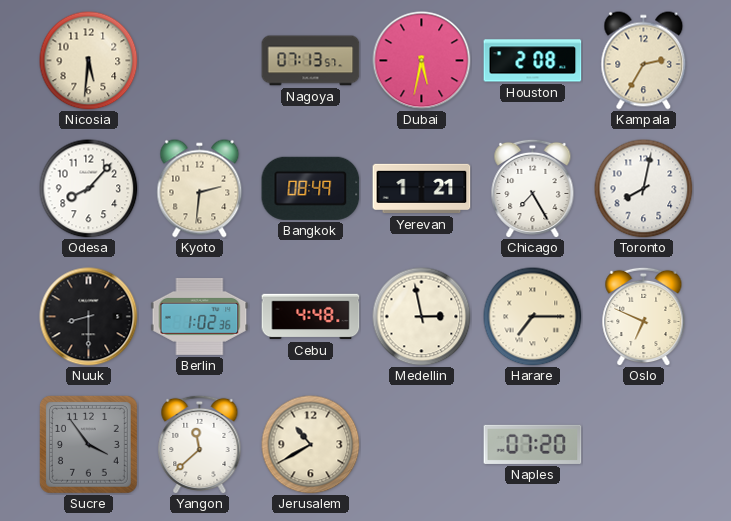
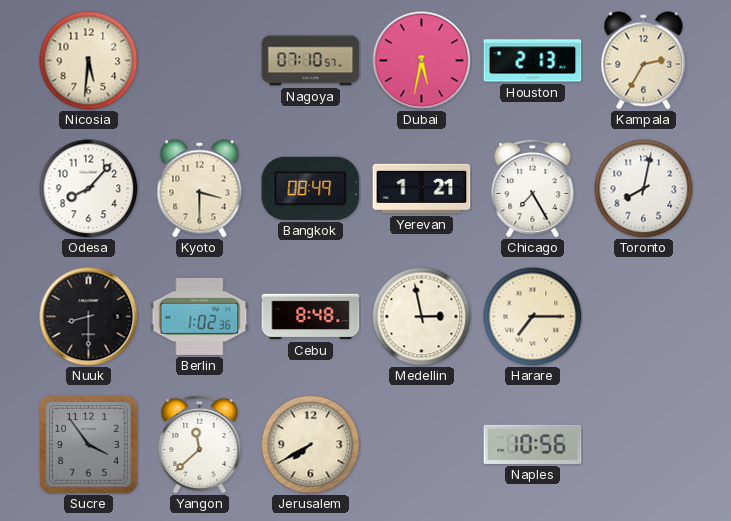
Nagoya: 07:13 -> 07:10
Houston: 2:08 -> 2:13
Kyoto: 2:31 -> 3:30
Cebu: 4:48 -> 8:48
Oslo: 6:49 -> none
Jerusalem: 10:40 -> 7:40
Naples: 07:20 -> 10:56
